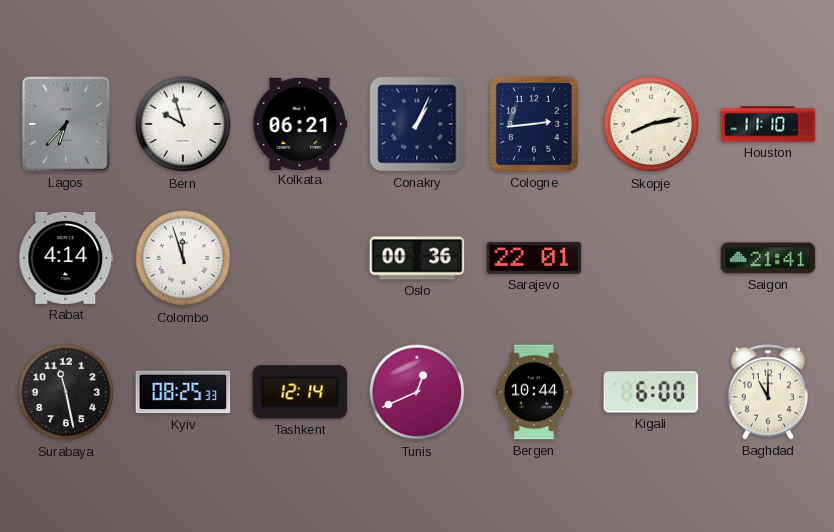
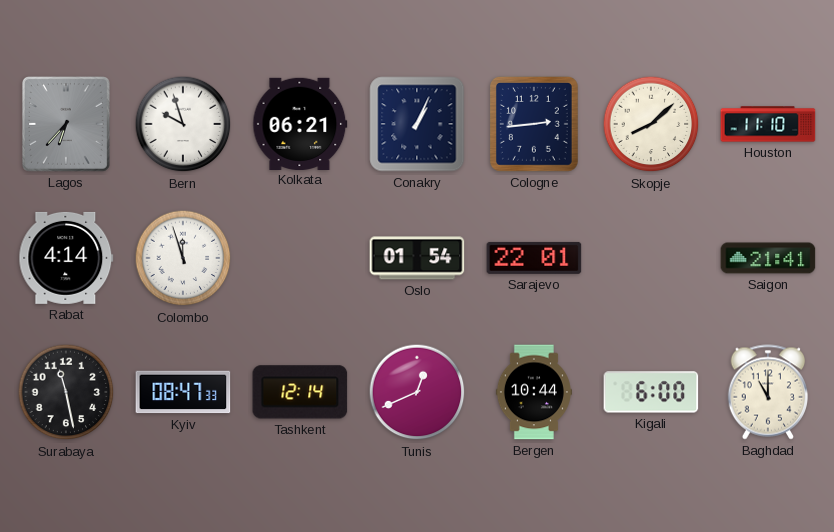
Skopje: 8:13 -> 8:08
Oslo: 00:36 -> 01:54
Kyiv: 08:25 -> 08:47
